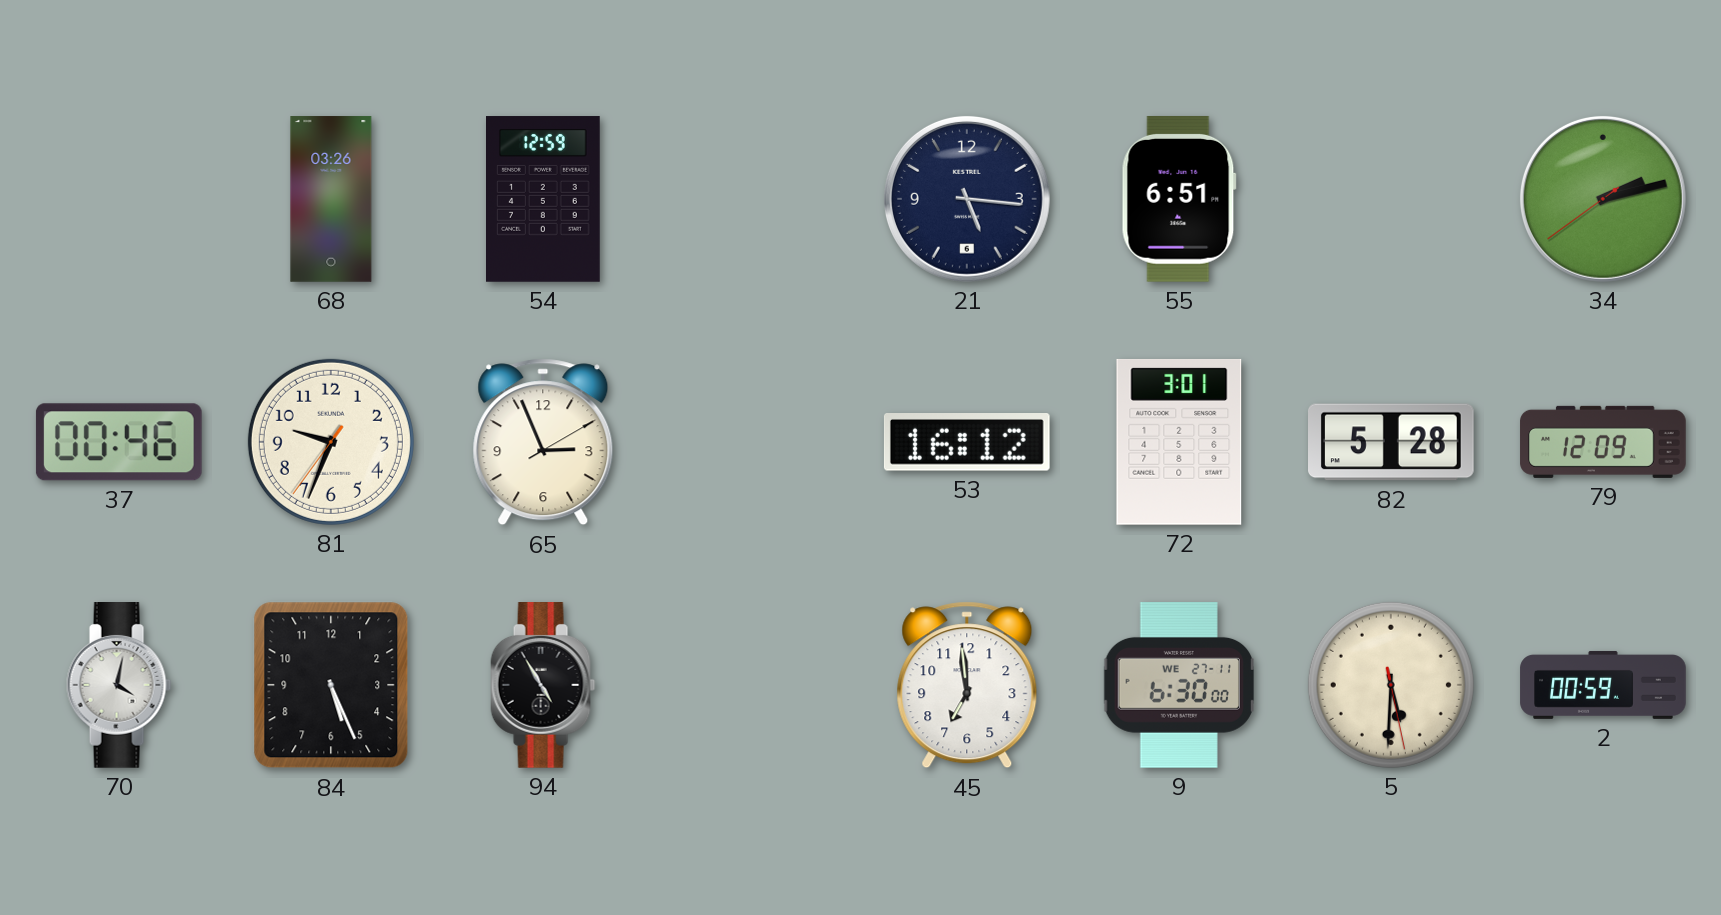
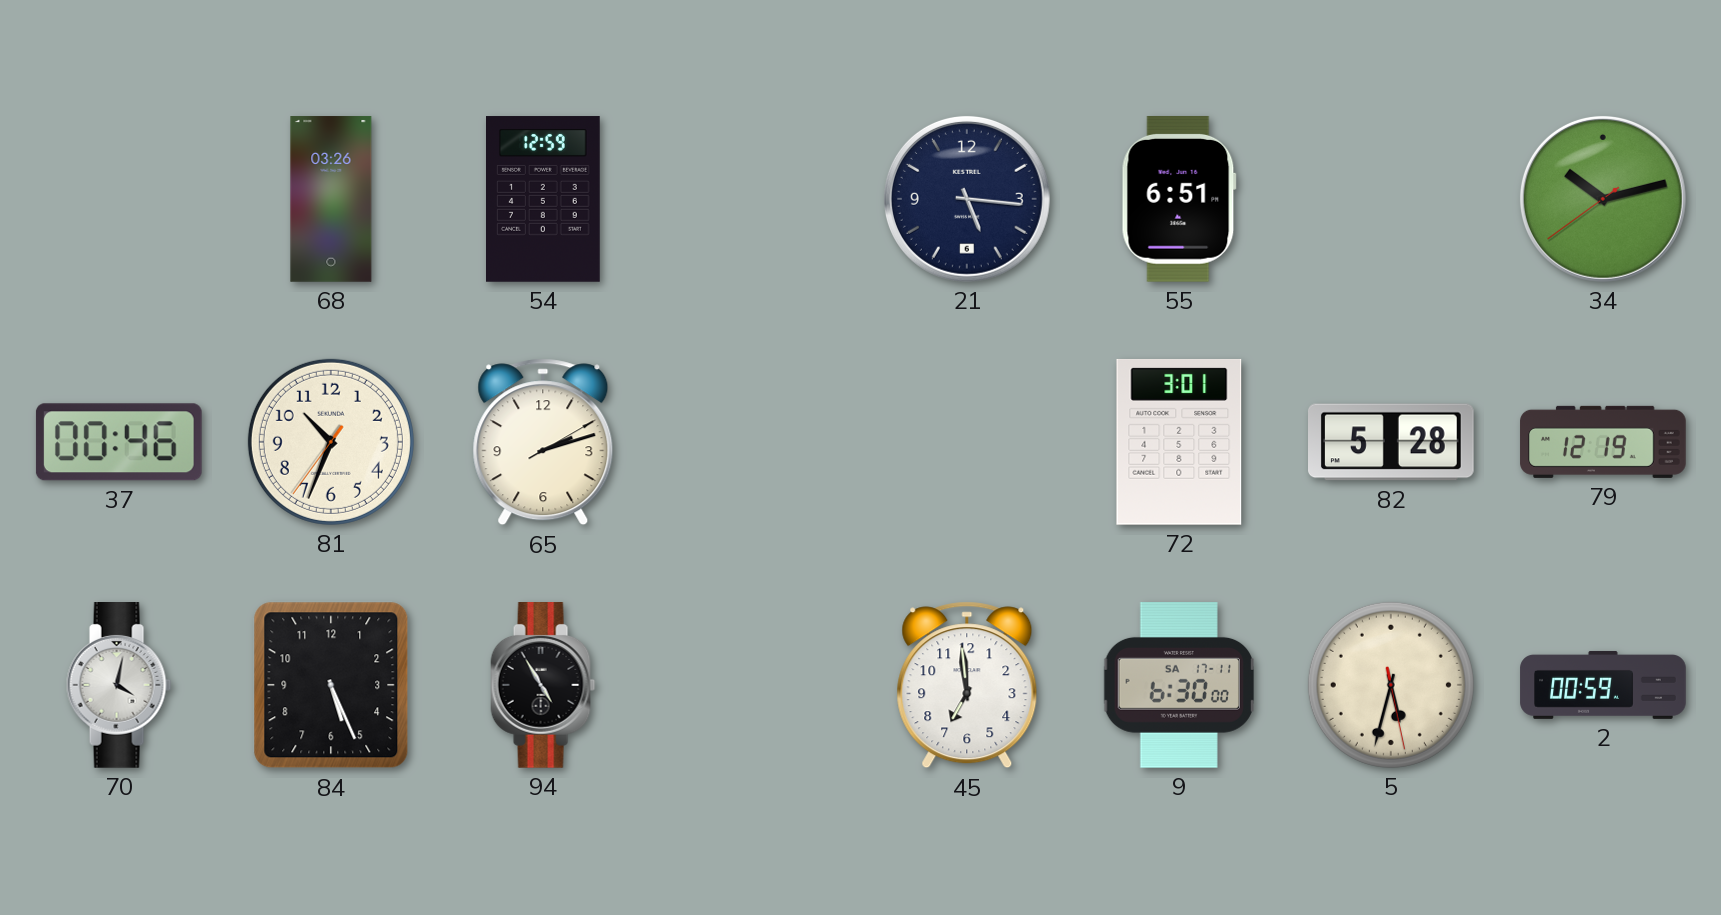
34: 2:12 -> 10:12
81: 9:33 -> 10:33
65: 2:56 -> 2:12
53: 16:12 -> none
79: 12:09 -> 12:19
9 date: WE 27-11 -> SA 17-11
5: 5:30 -> 5:32
